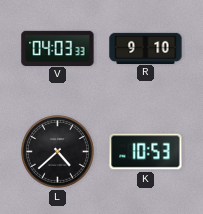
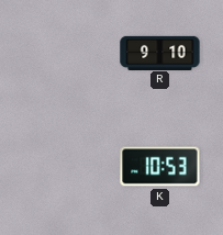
V: 04:03 -> none
L: 4:38 -> none
